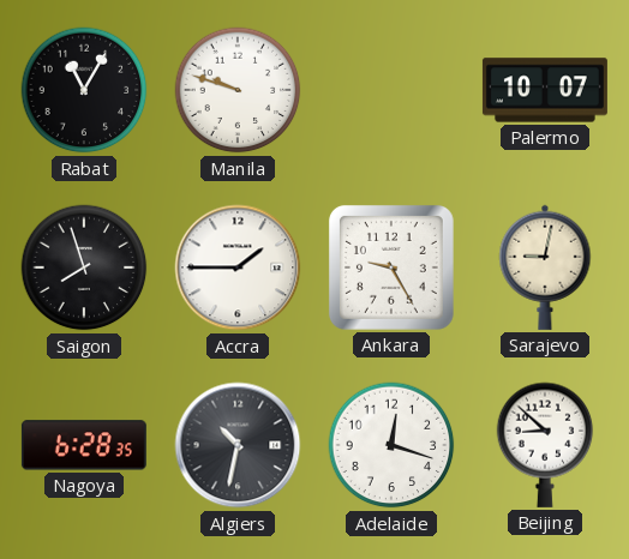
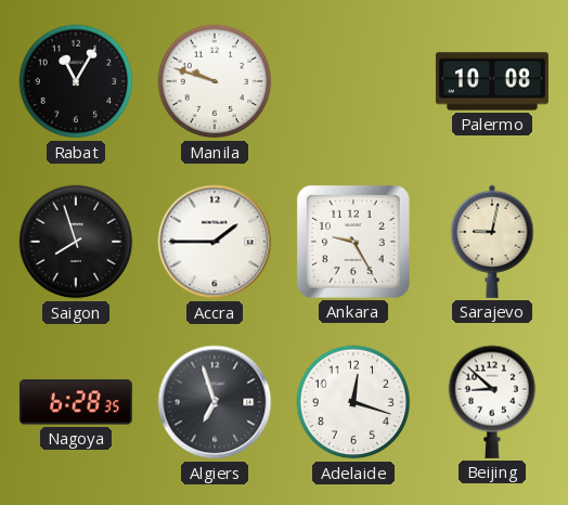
Palermo: 10:07 -> 10:08
Algiers: 10:32 -> 6:57
